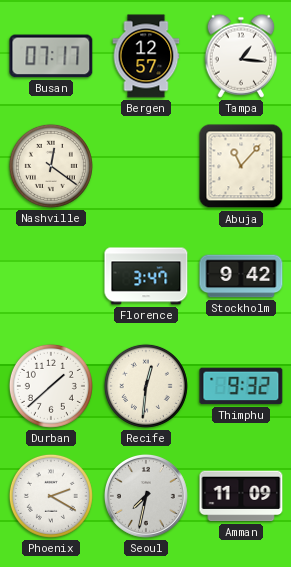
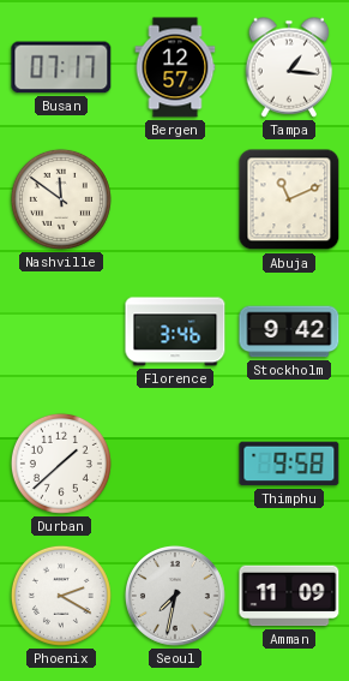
Nashville: 12:21 -> 11:51
Abuja: 11:07 -> 11:11
Florence: 3:47 -> 3:46
Recife: 12:31 -> none
Thimphu: 9:32 -> 9:58
